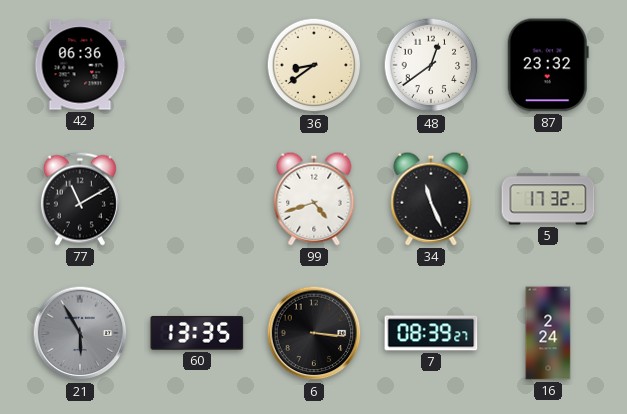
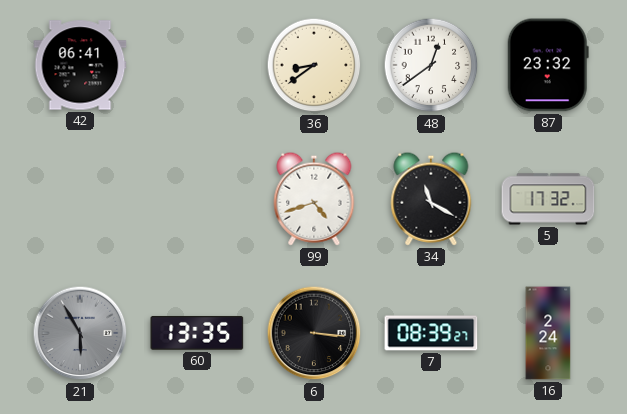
42: 06:36 -> 06:41
77: 11:10 -> none
34: 11:26 -> 11:20
